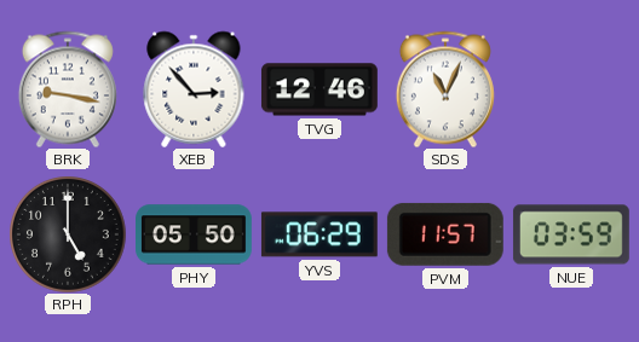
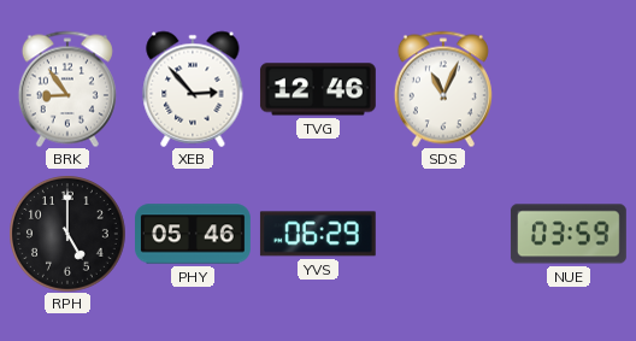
BRK: 9:17 -> 8:54
PHY: 05:50 -> 05:46
PVM: 11:57 -> none
